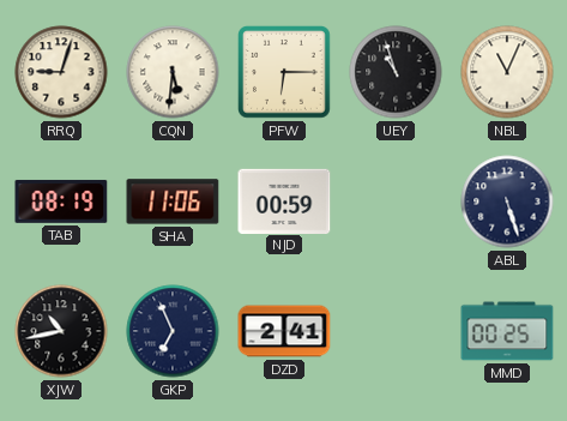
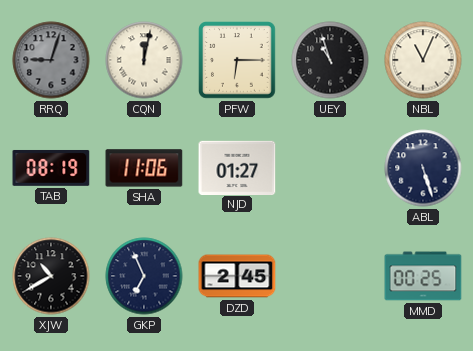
RRQ dial: cream -> grey
CQN: 5:31 -> 12:02
NJD: 00:59 -> 01:27
XJW: 10:43 -> 10:40
DZD: 2:41 -> 2:45
